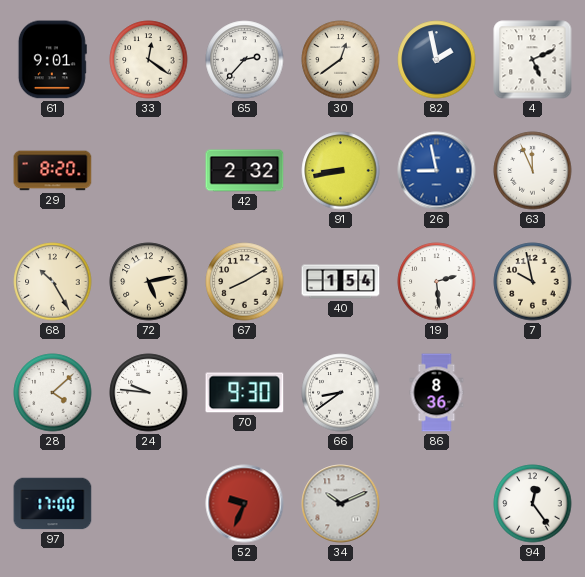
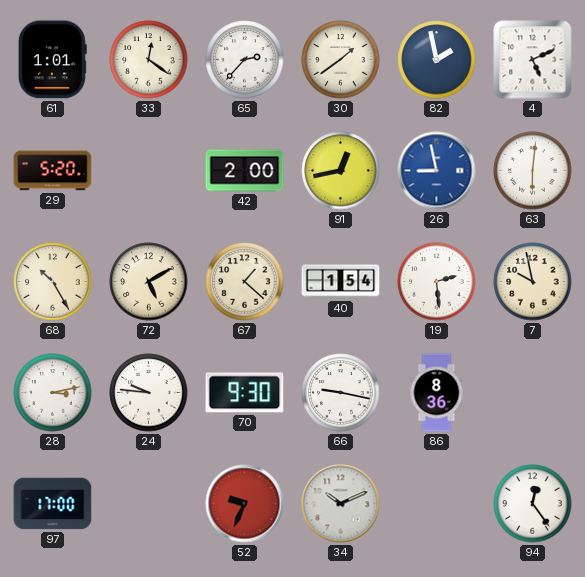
61: 9:01 -> 1:01
30: 12:39 -> 1:39
29: 8:20 -> 5:20
42: 2:32 -> 2:00
91: 8:43 -> 12:43
63: 11:56 -> 6:01
72: 5:13 -> 5:10
67: 8:10 -> 1:22
28: 4:08 -> 3:13
66: 8:39 -> 9:17
